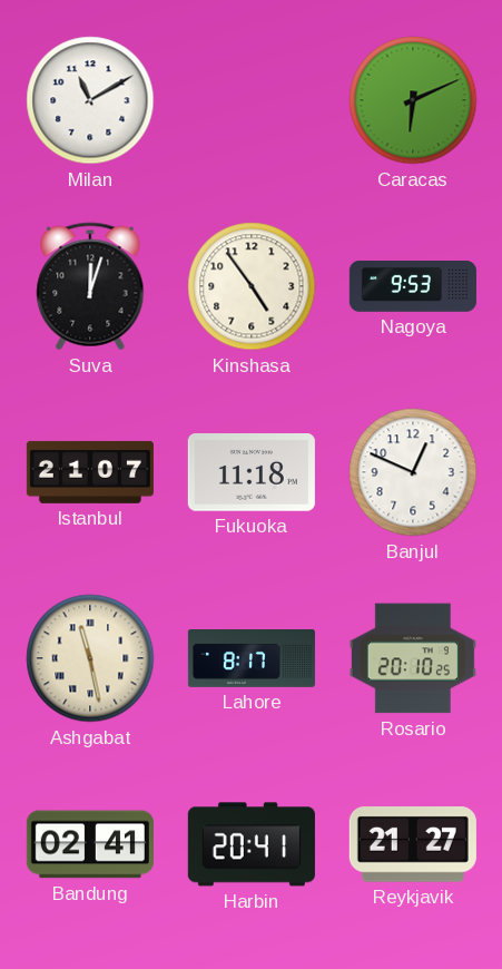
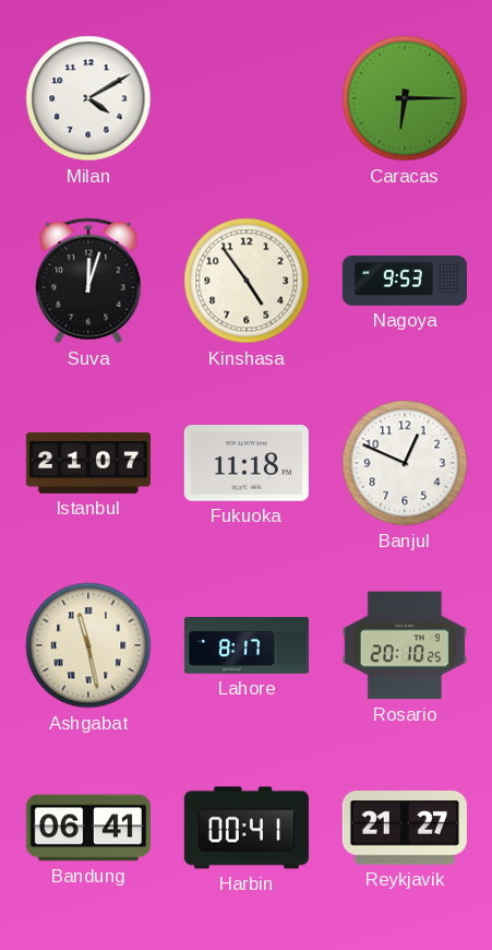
Milan: 11:10 -> 4:10
Caracas: 6:11 -> 6:15
Bandung: 02:41 -> 06:41
Harbin: 20:41 -> 00:41
